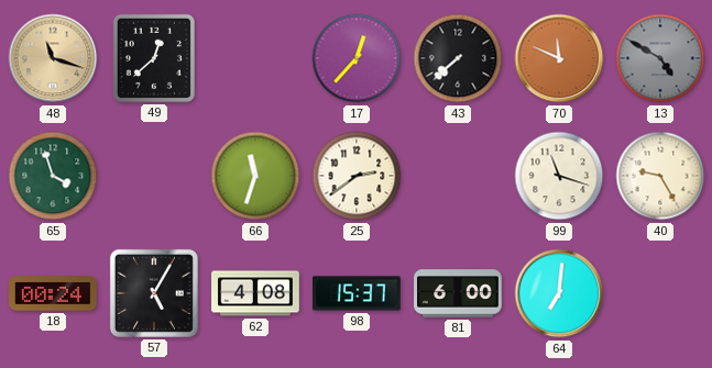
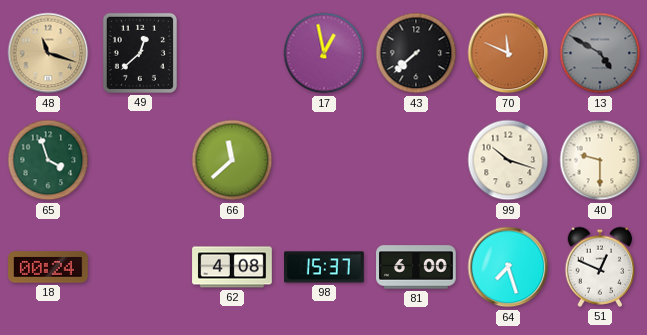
17: 12:37 -> 12:58
66: 11:33 -> 11:38
25: 2:39 -> none
99: 11:18 -> 10:18
40: 9:25 -> 9:30
57: 5:05 -> none
64: 7:01 -> 7:27
51: none -> 12:49
